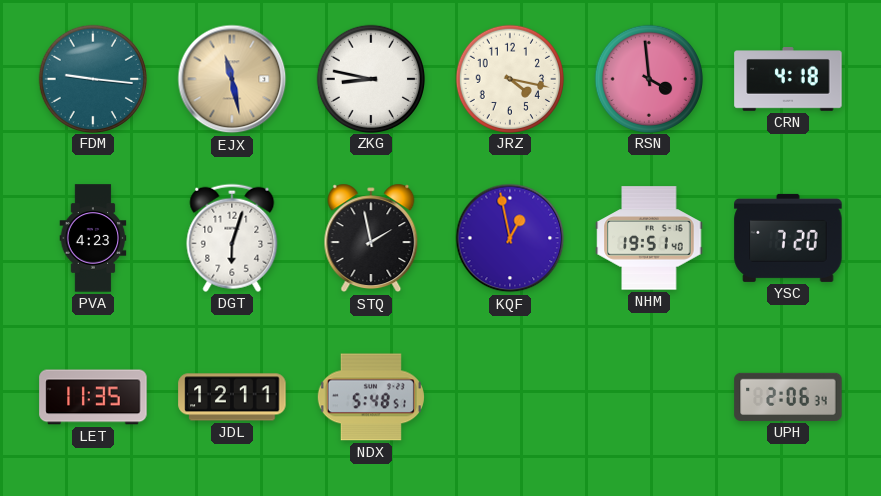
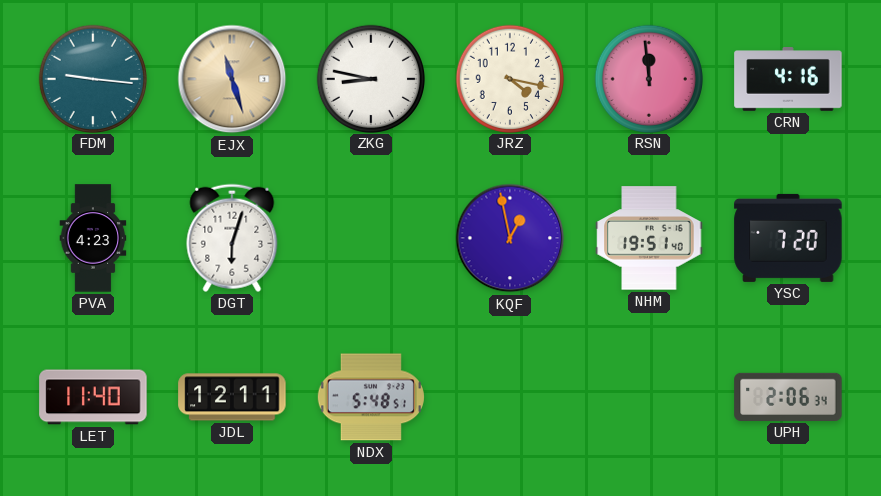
EJX: 11:28 -> 11:27
RSN: 3:59 -> 11:59
CRN: 4:18 -> 4:16
STQ: 1:58 -> none
LET: 11:35 -> 11:40
